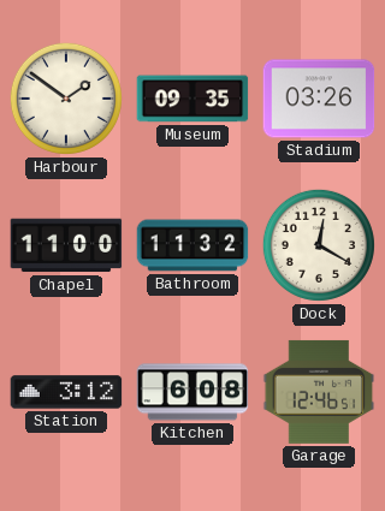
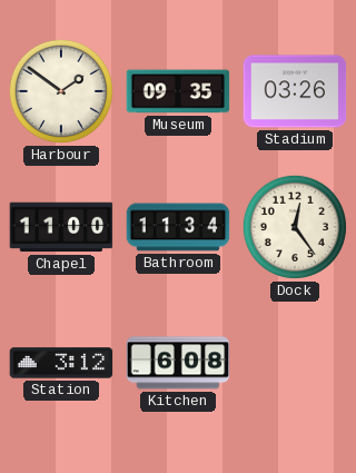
Bathroom: 11:32 -> 11:34
Dock: 12:20 -> 12:24
Garage: 12:46 -> none
